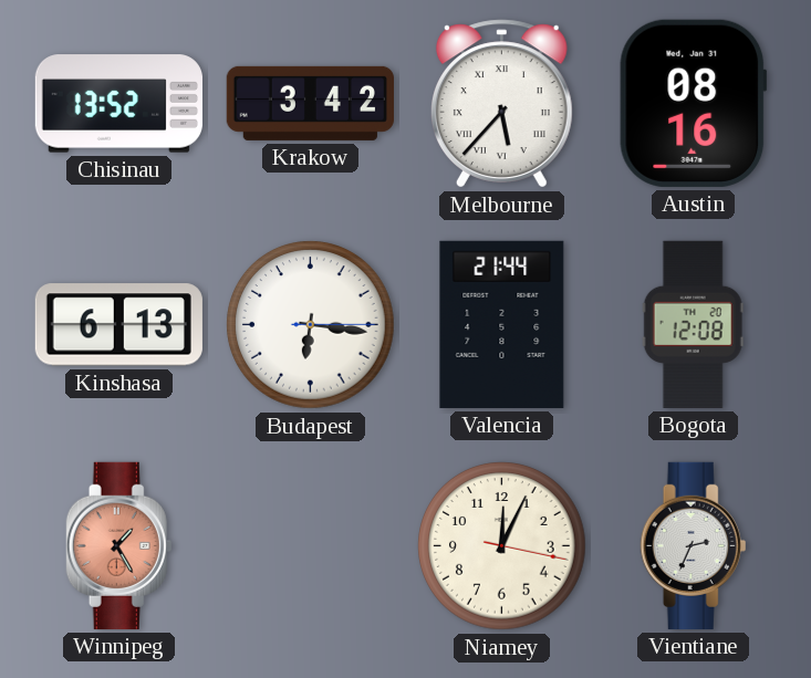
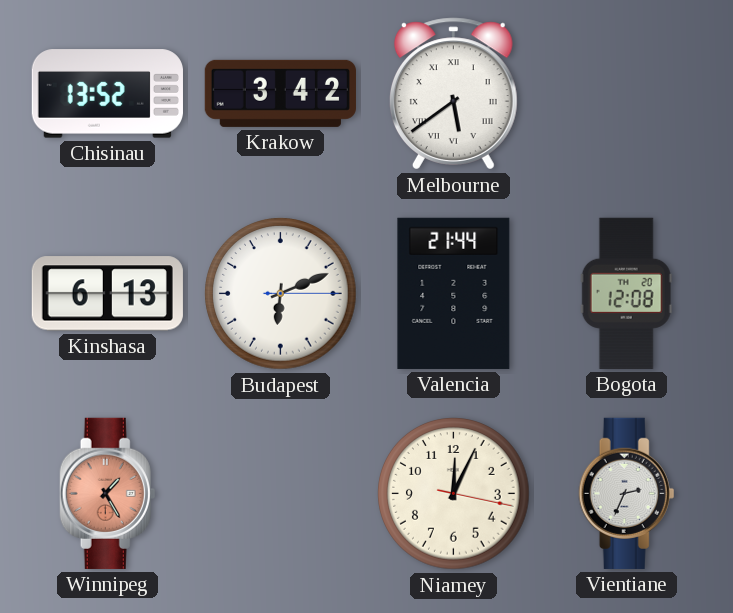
Melbourne: 5:37 -> 5:39
Austin: 08:16 -> none
Budapest: 6:16 -> 6:11
